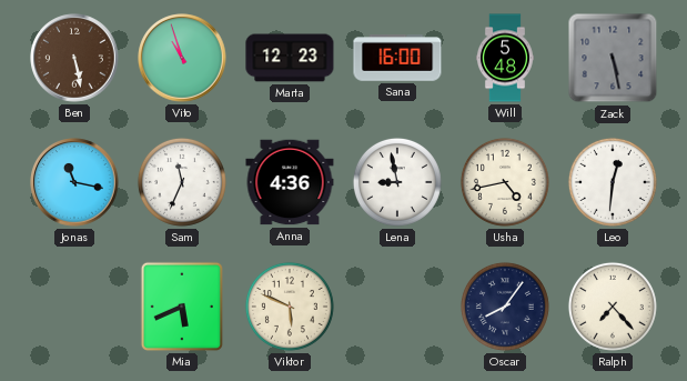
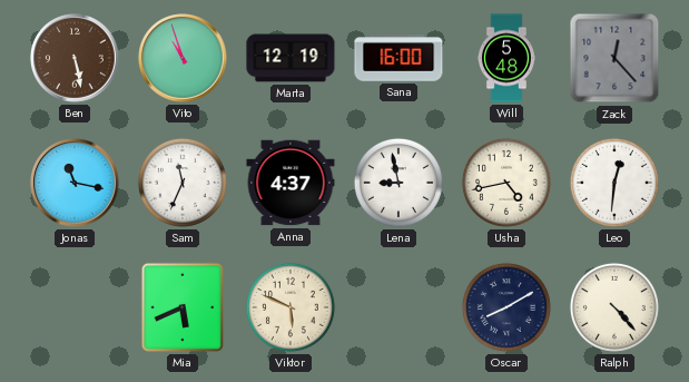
Marta: 12:23 -> 12:19
Zack: 5:28 -> 12:23
Anna: 4:36 -> 4:37
Oscar: 8:06 -> 8:10
Ralph: 7:23 -> 4:23
